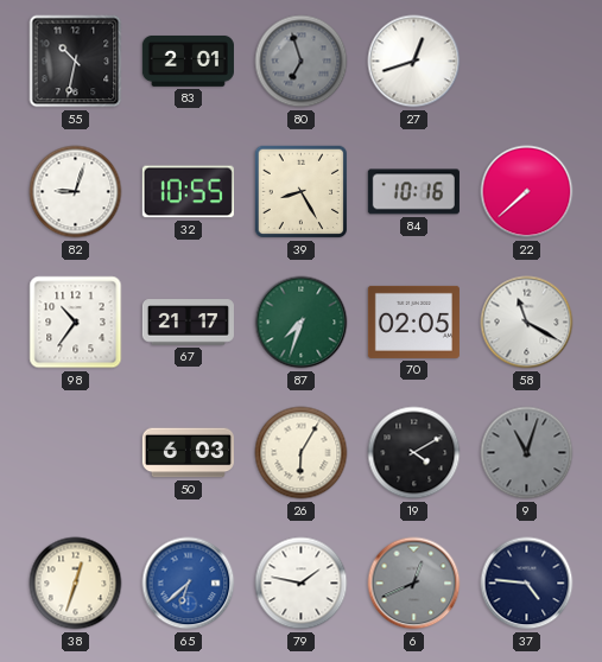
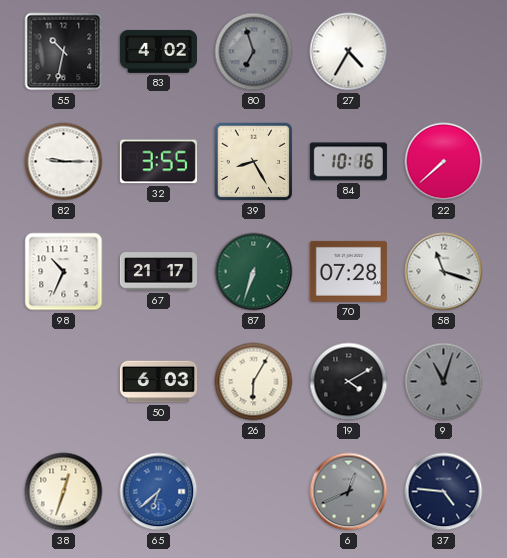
83: 2:01 -> 4:02
27: 12:42 -> 4:35
82: 9:03 -> 9:15
32: 10:55 -> 3:55
98: 10:36 -> 10:34
87: 7:33 -> 6:33
70: 02:05 -> 07:28
58: 11:20 -> 11:18
79: 1:47 -> none
